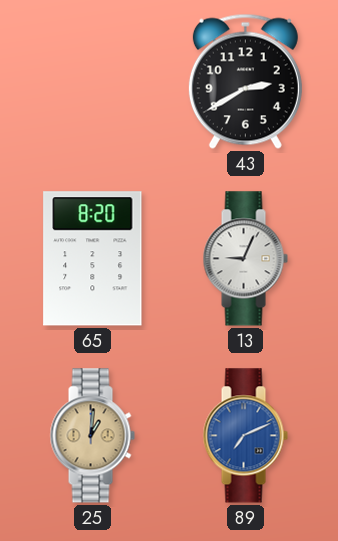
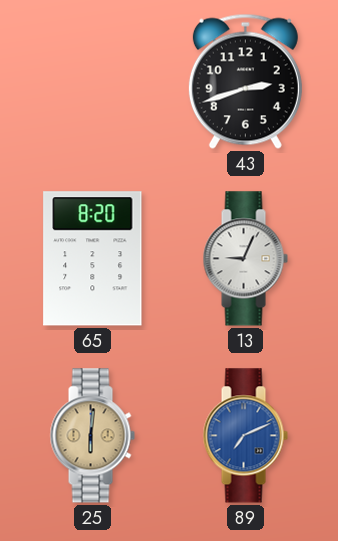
43: 2:40 -> 2:42
25: 1:01 -> 6:01
